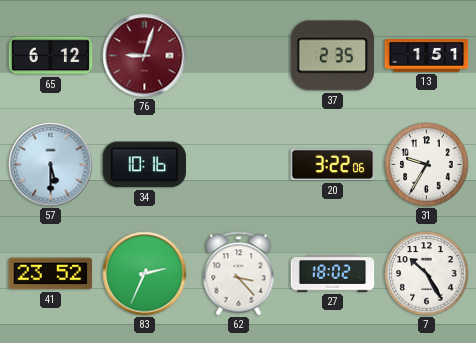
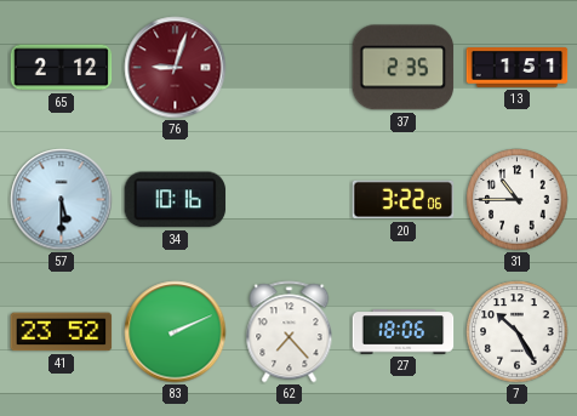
65: 6:12 -> 2:12
31: 9:35 -> 10:45
83: 2:34 -> 2:11
62: 3:23 -> 7:23
27: 18:02 -> 18:06
